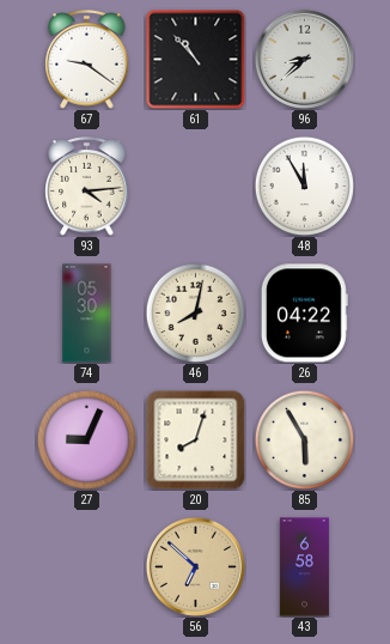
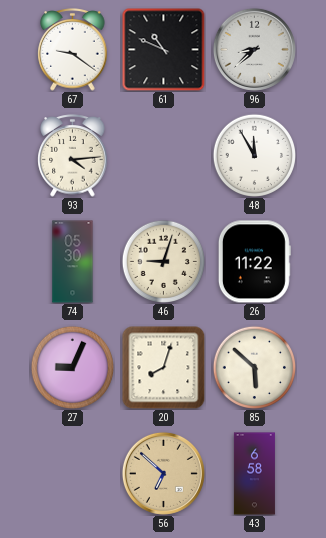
61: 10:53 -> 10:49
46: 8:02 -> 9:03
26: 04:22 -> 11:22
85: 5:55 -> 5:52
